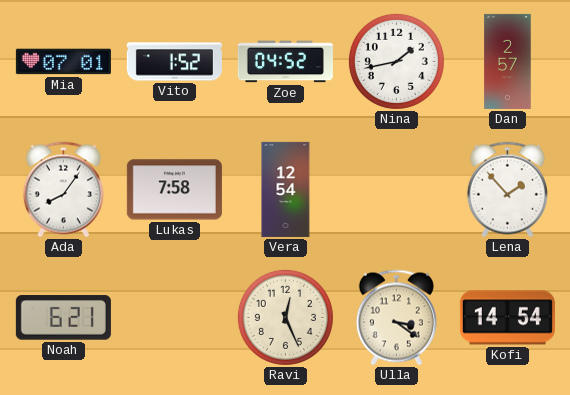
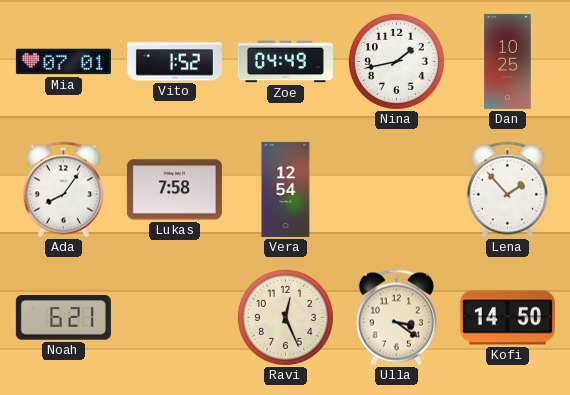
Zoe: 04:52 -> 04:49
Dan: 2:57 -> 10:25
Kofi: 14:54 -> 14:50
